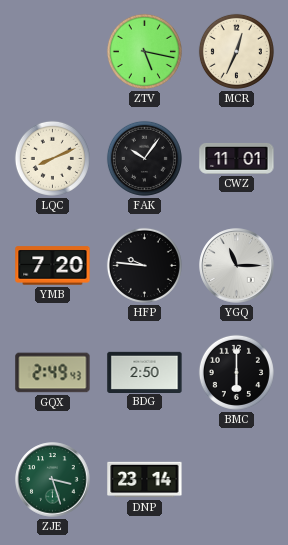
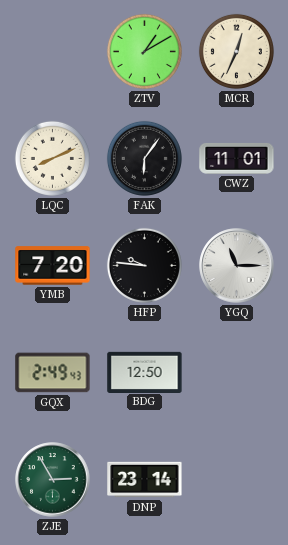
ZTV: 5:17 -> 1:10
FAK: 10:06 -> 6:06
BDG: 2:50 -> 12:50
BMC: 6:00 -> none
ZJE: 3:27 -> 2:55
